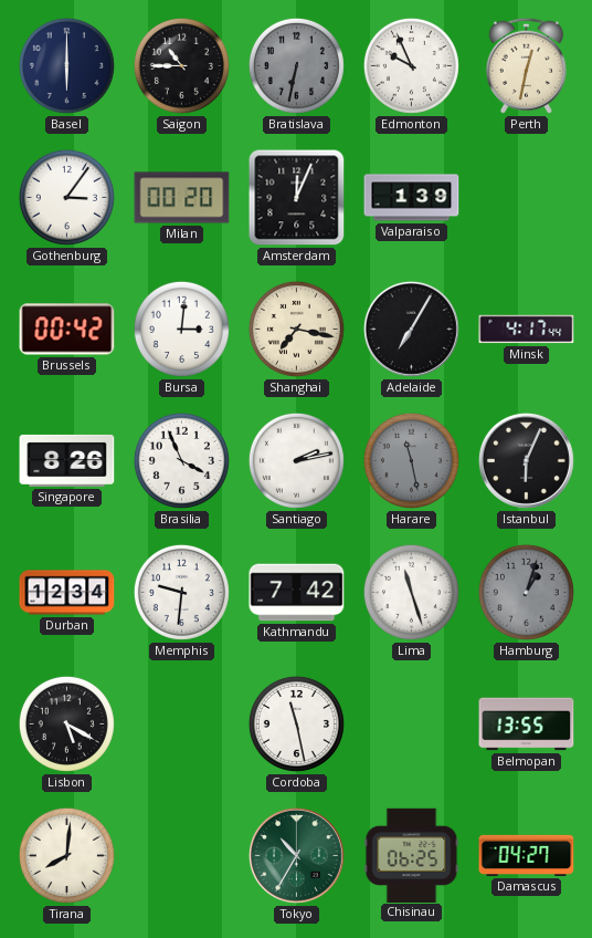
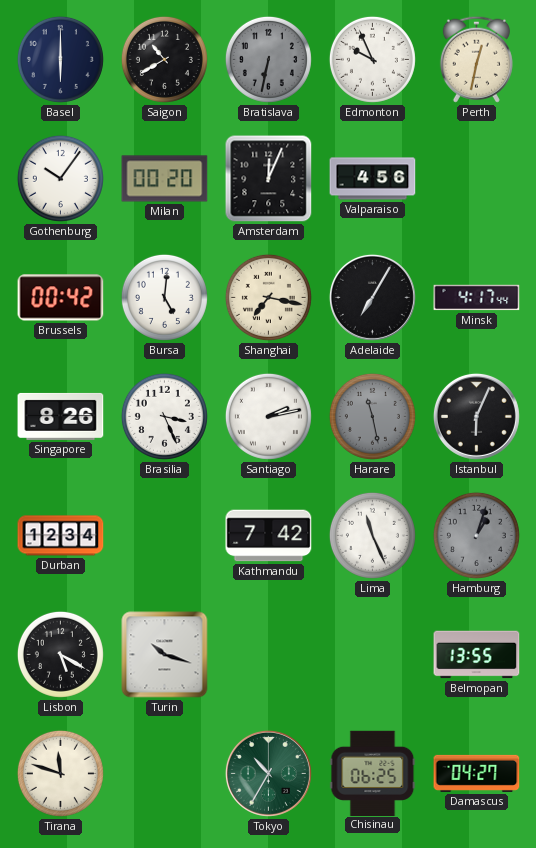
Saigon: 10:45 -> 10:40
Gothenburg: 3:06 -> 10:06
Valparaiso: 1:39 -> 4:56
Bursa: 3:01 -> 5:01
Brasilia: 3:56 -> 3:26
Memphis: 9:31 -> none
Lima: 11:27 -> 11:26
Turin: none -> 10:18
Cordoba: 11:28 -> none
Tirana: 8:01 -> 11:48
